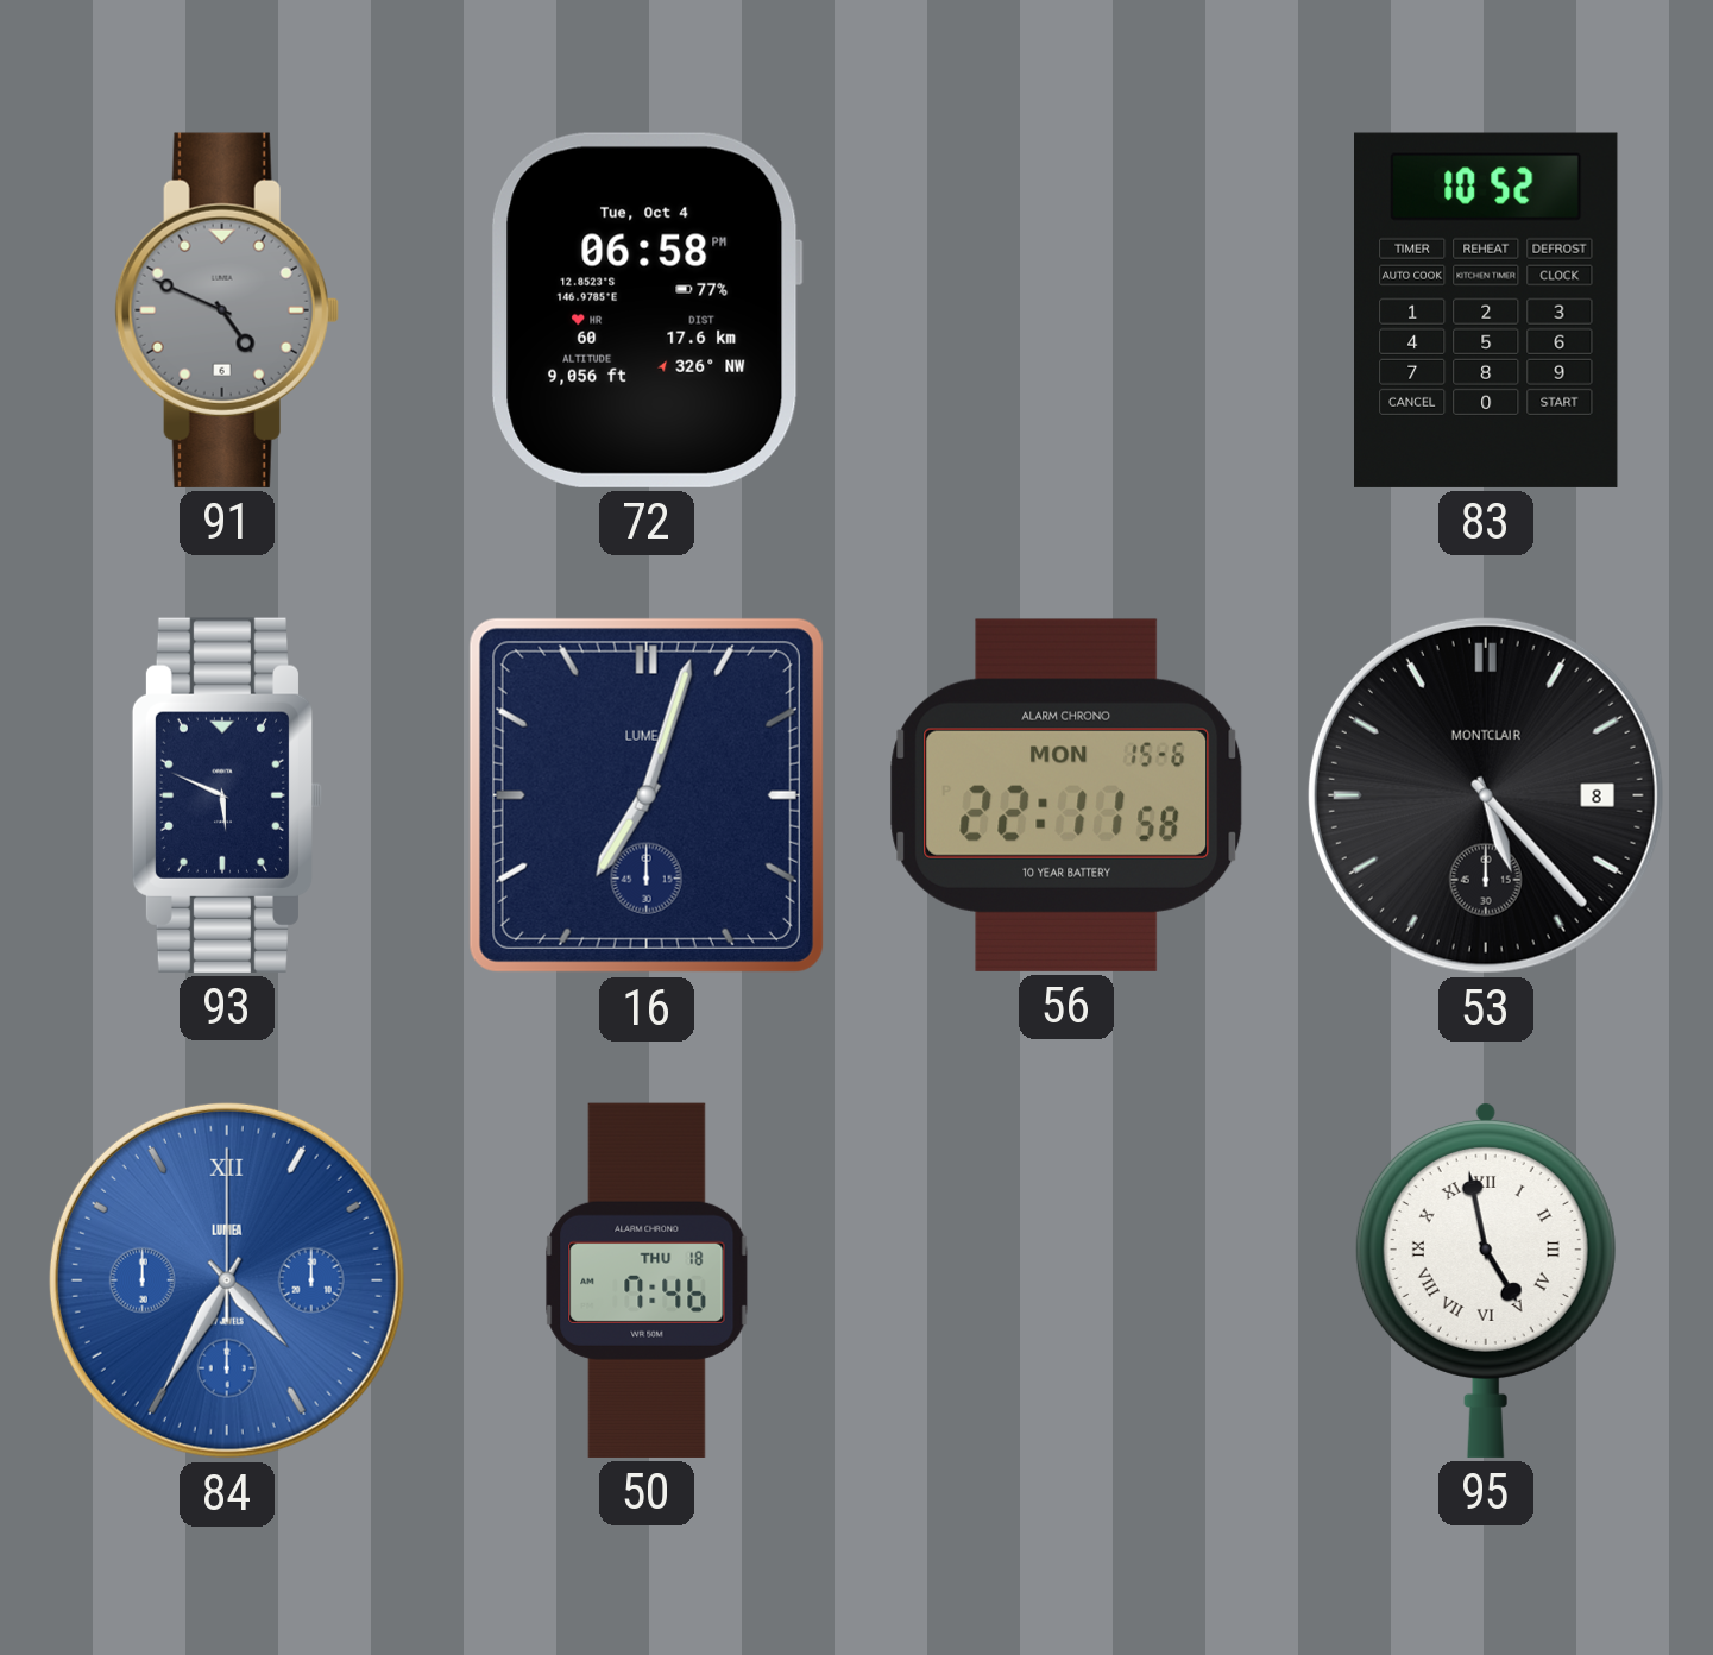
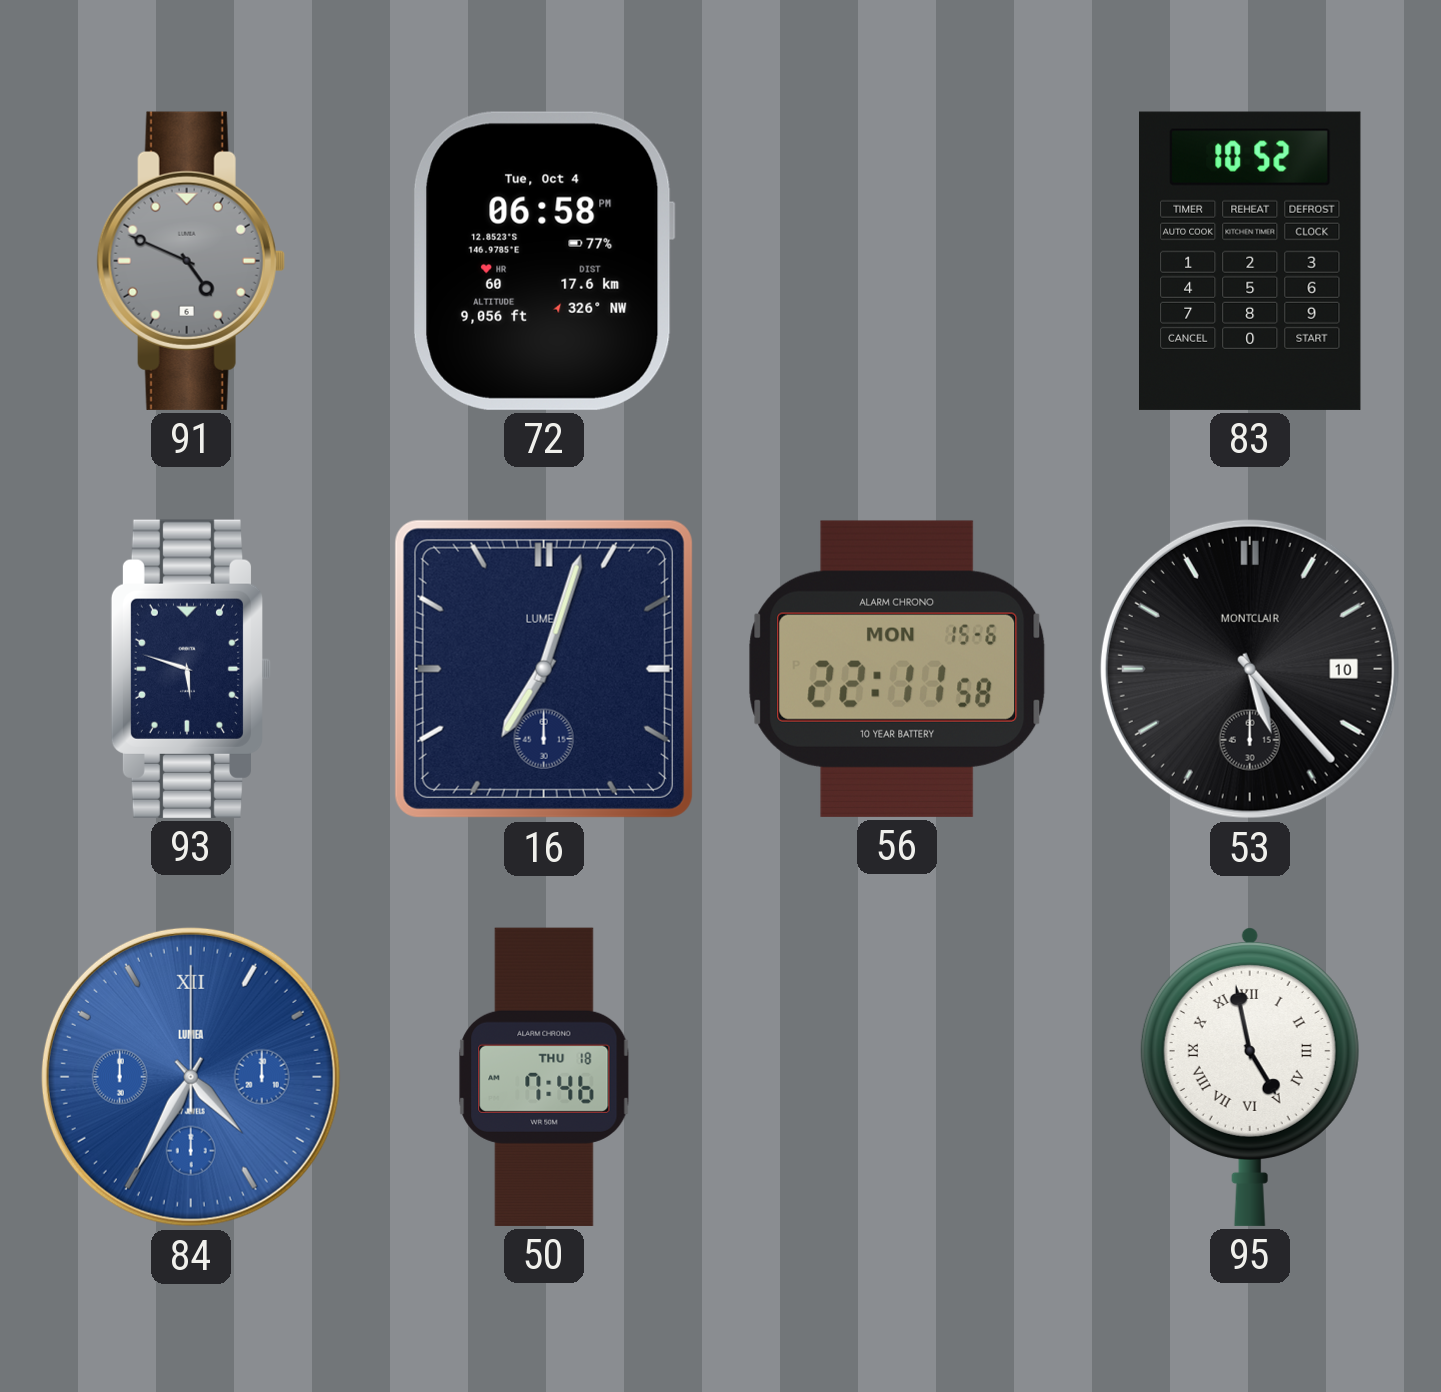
93: 5:49 -> 5:48
53 date: 8 -> 10
